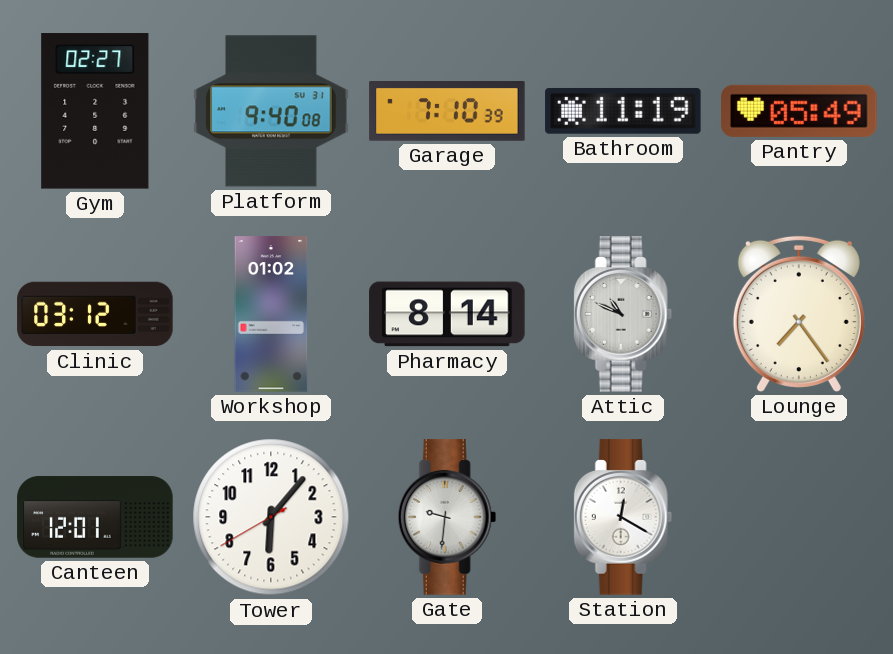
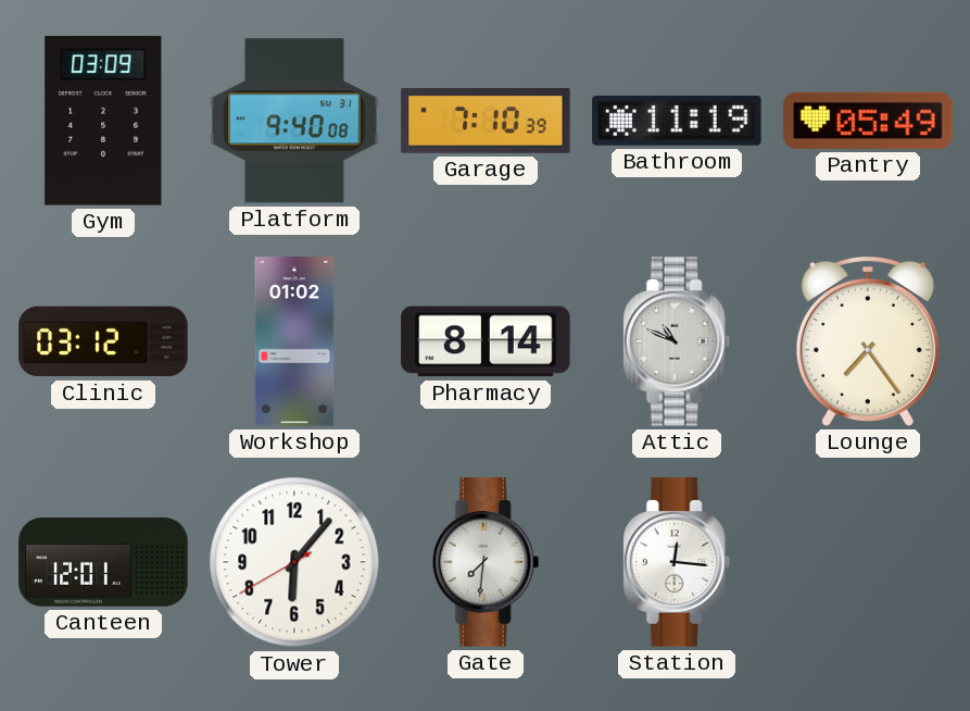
Gym: 02:27 -> 03:09
Gate: 9:31 -> 7:31
Station: 12:20 -> 12:16
